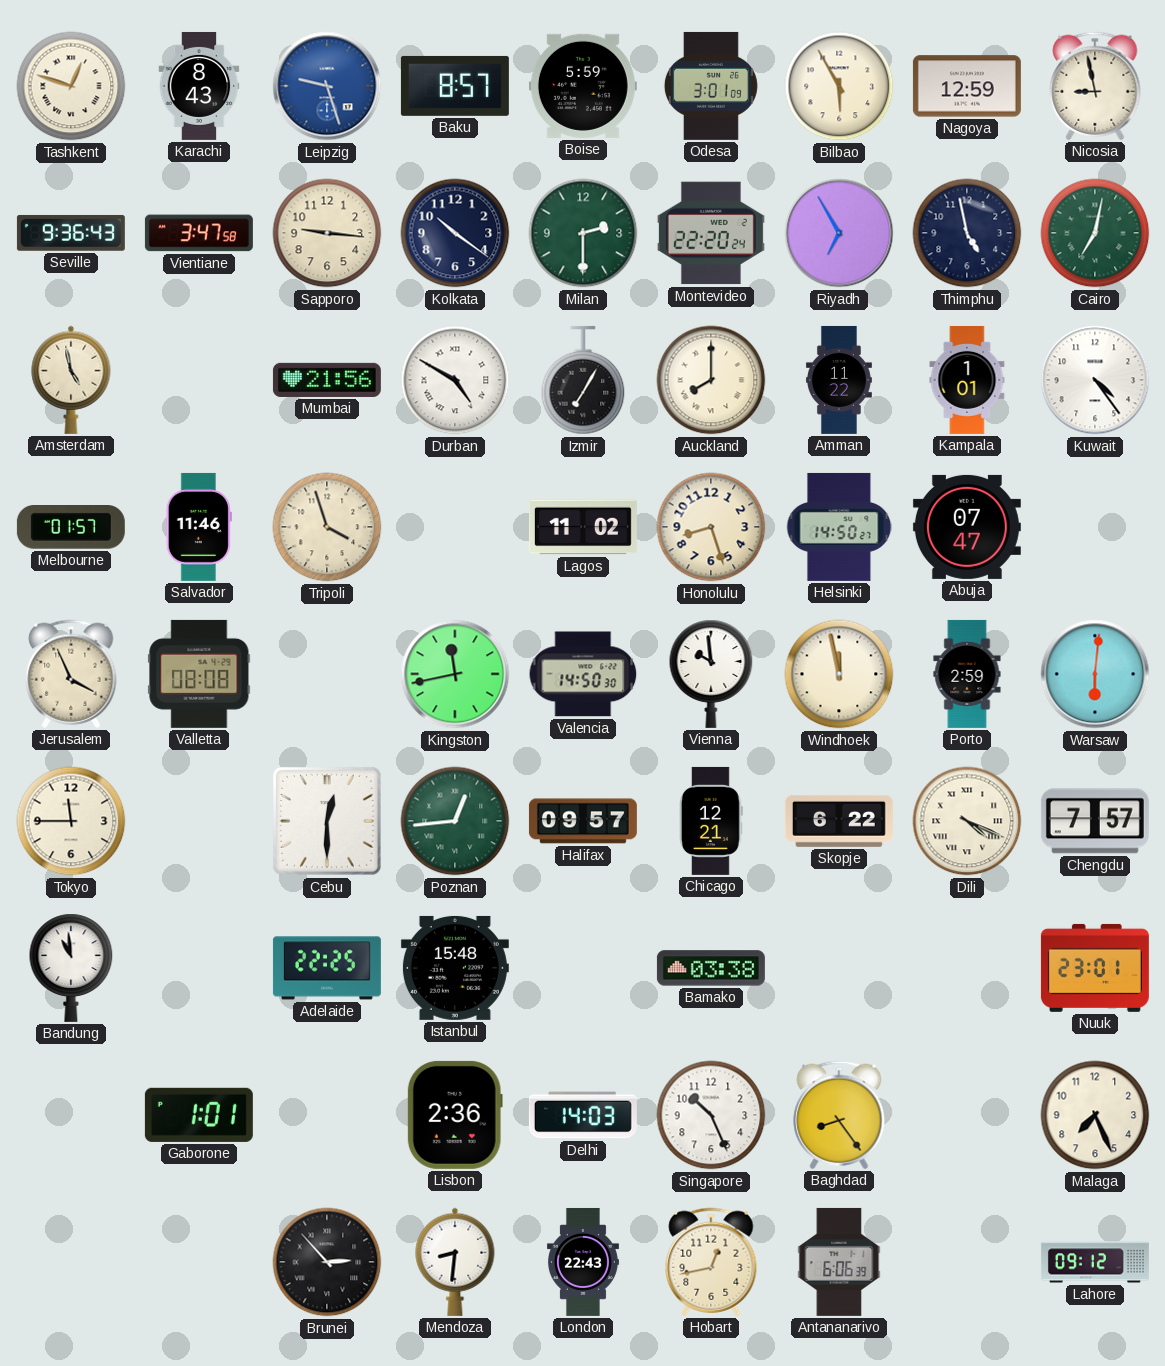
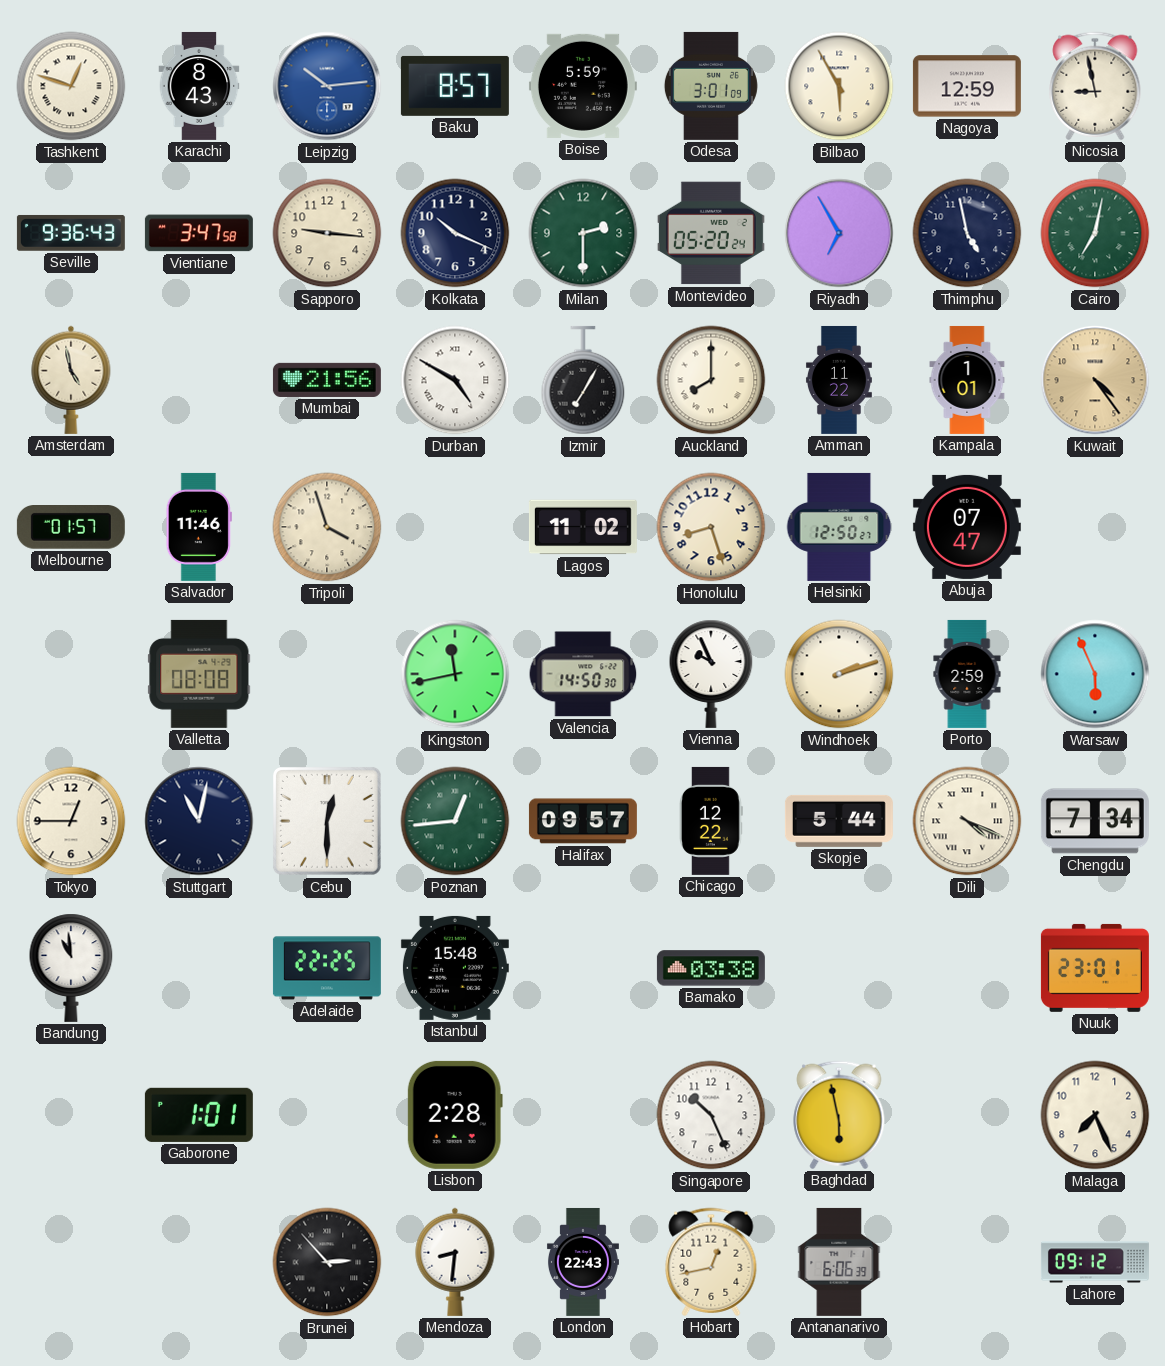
Leipzig: 9:27 -> 10:14
Kolkata: 10:21 -> 10:19
Montevideo: 22:20 -> 05:20
Kuwait dial: white -> champagne
Helsinki: 14:50 -> 12:50
Jerusalem: 3:56 -> none
Vienna: 9:59 -> 9:56
Windhoek: 11:58 -> 2:12
Warsaw: 6:01 -> 5:56
Tokyo: 11:45 -> 12:45
Stuttgart: none -> 11:02
Chicago: 12:21 -> 12:22
Skopje: 6:22 -> 5:44
Chengdu: 7:57 -> 7:34
Lisbon: 2:36 -> 2:28
Delhi: 14:03 -> none
Baghdad: 8:24 -> 5:58
